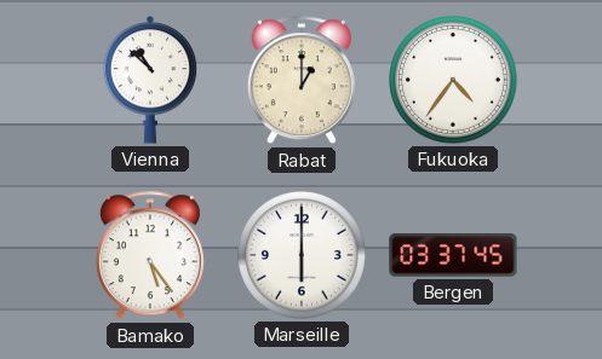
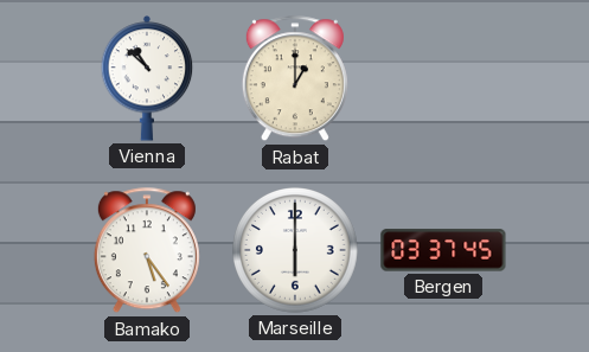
Fukuoka: 4:36 -> none
